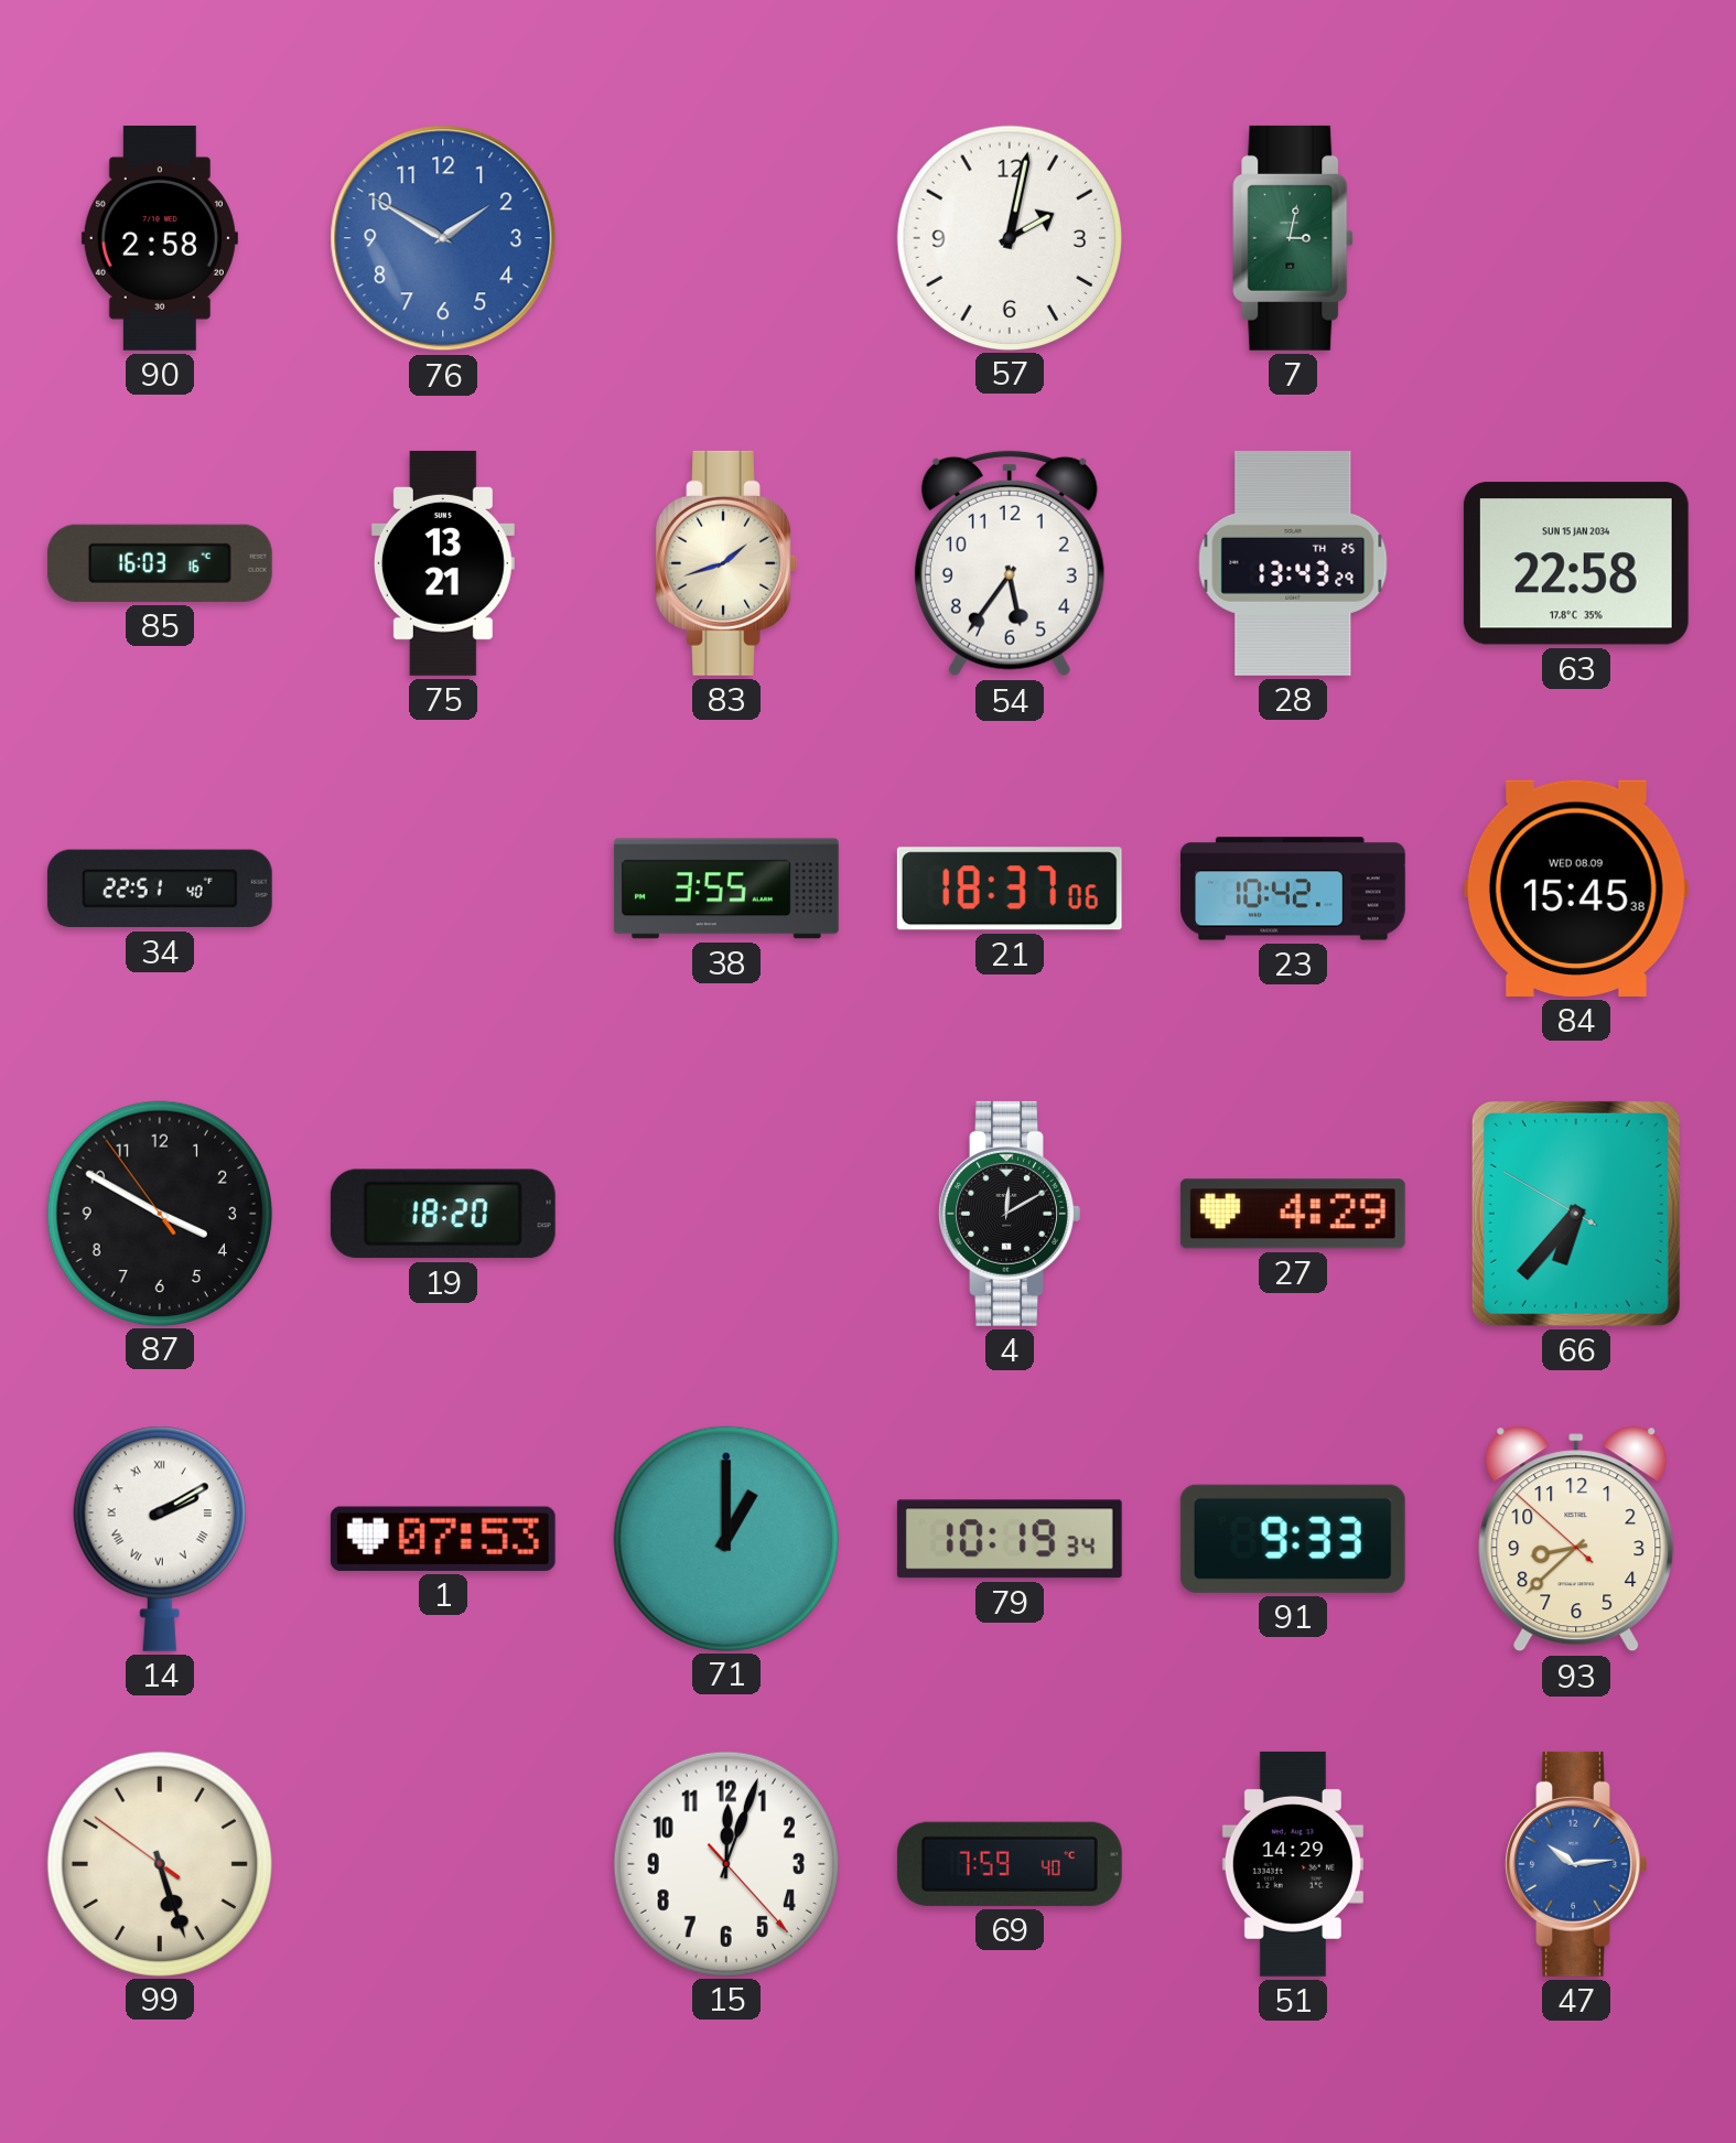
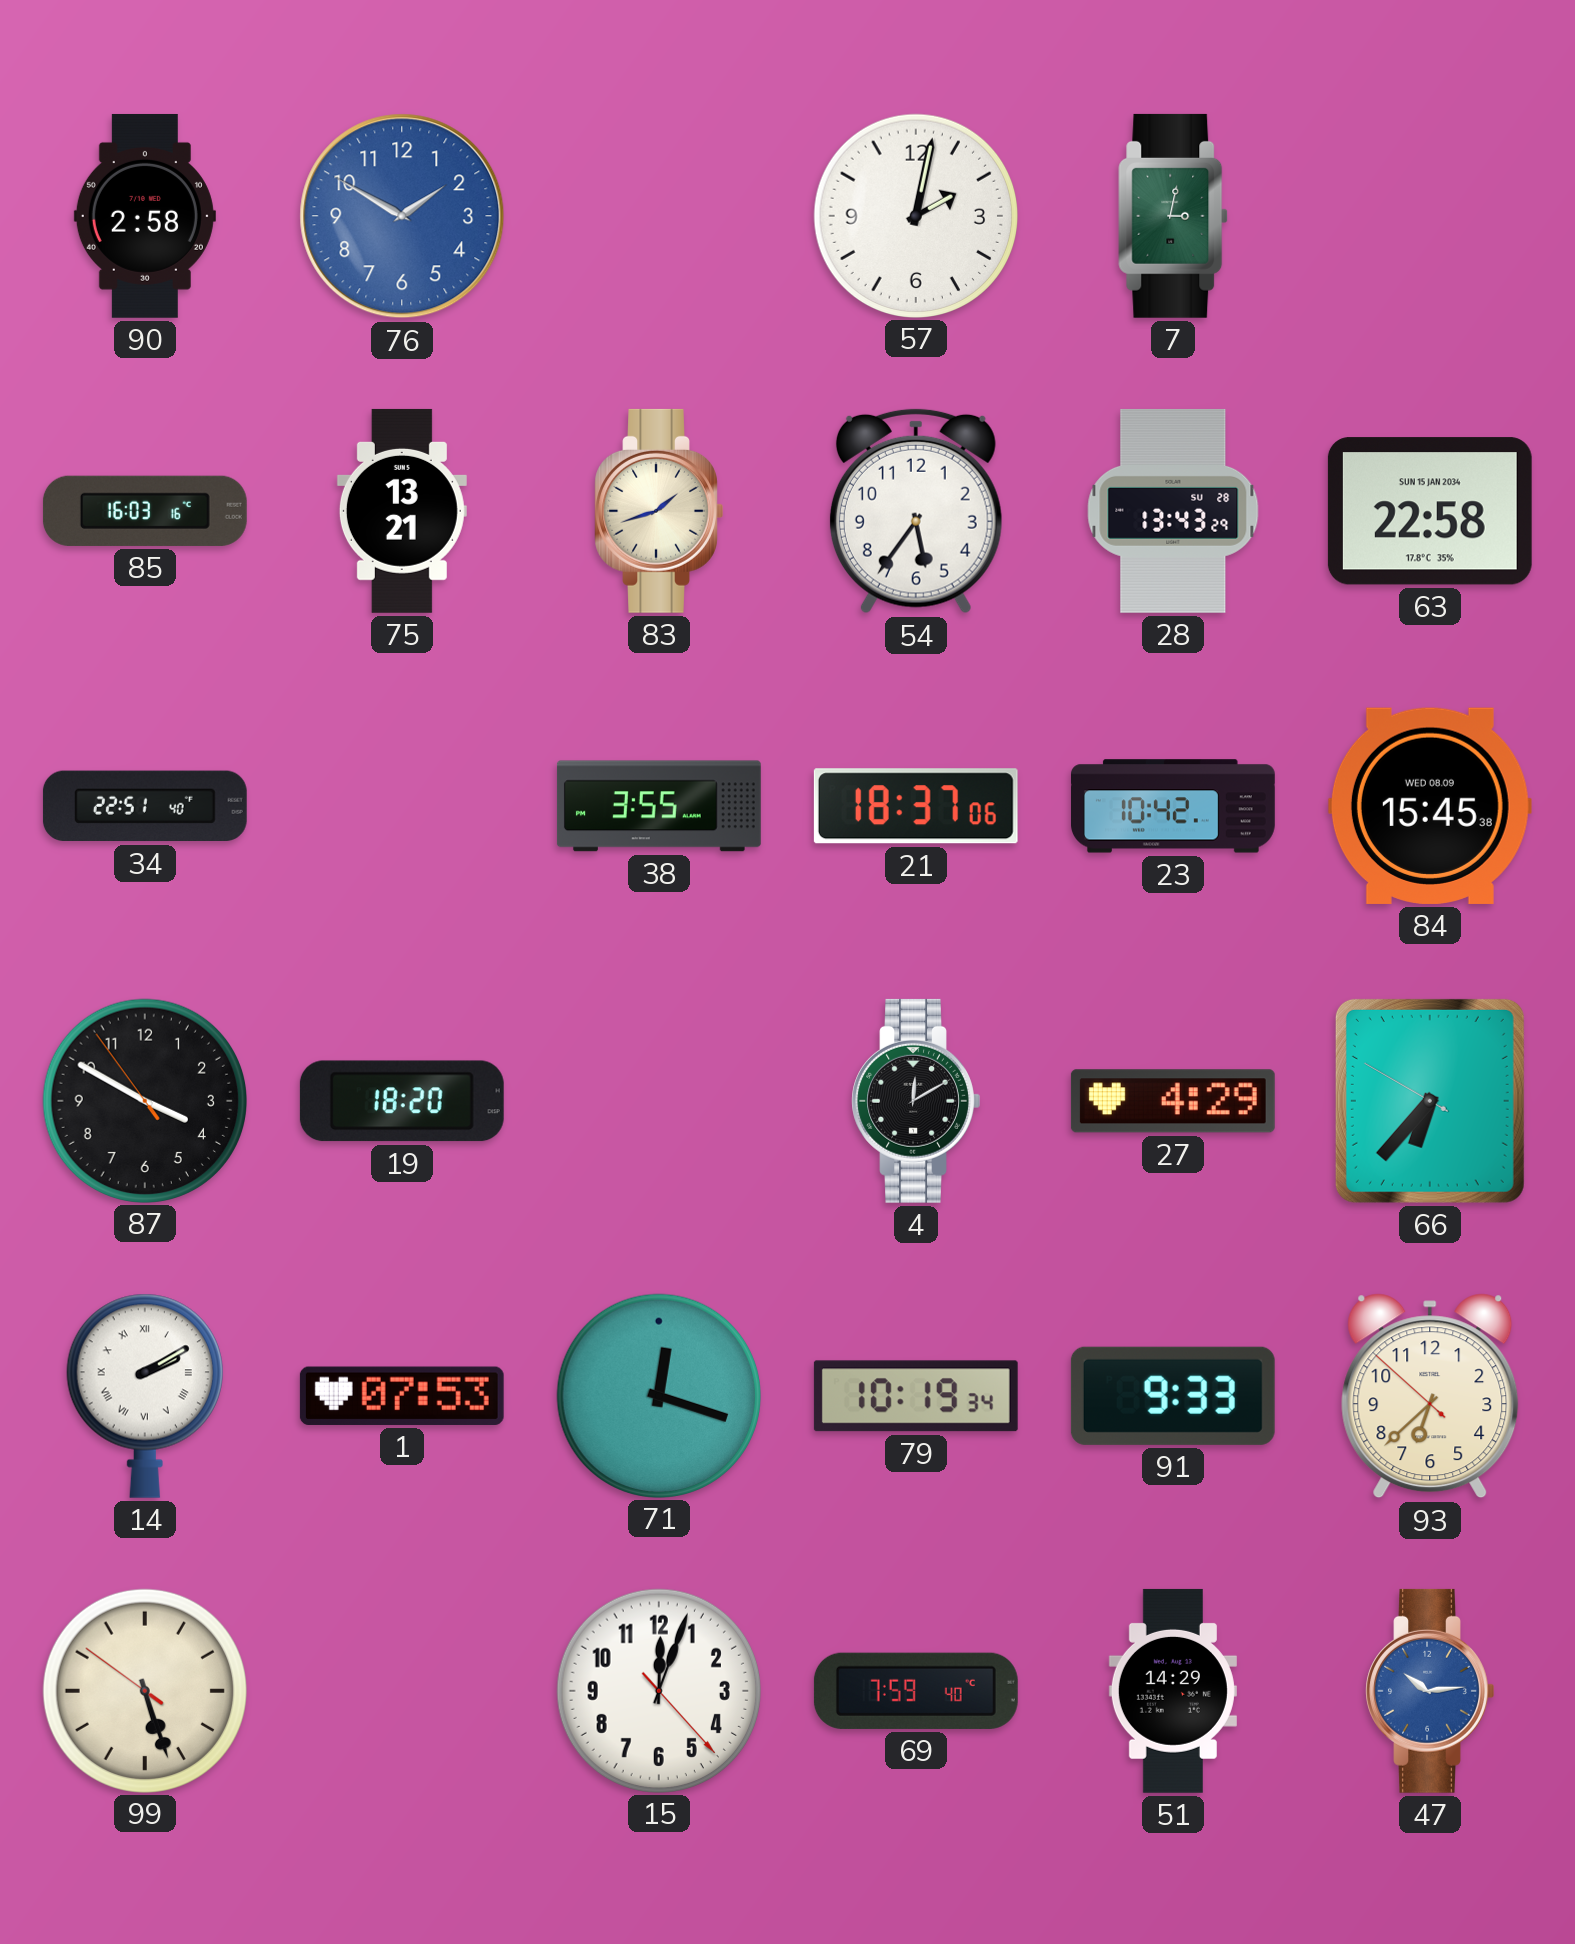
28 date: TH 25 -> SU 28
71: 1:00 -> 12:18
93: 8:37 -> 6:37
